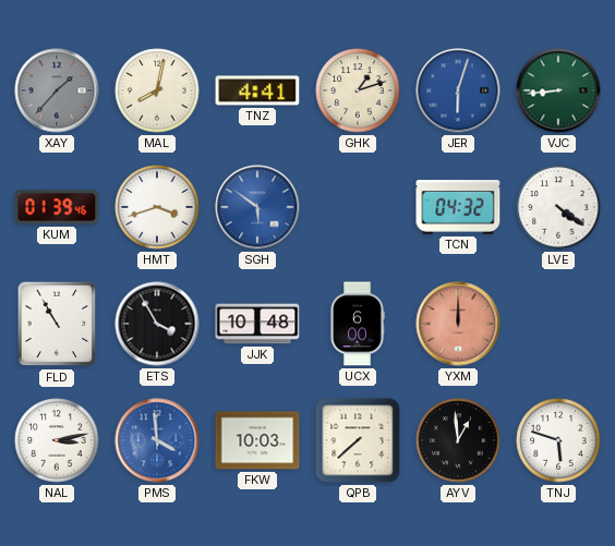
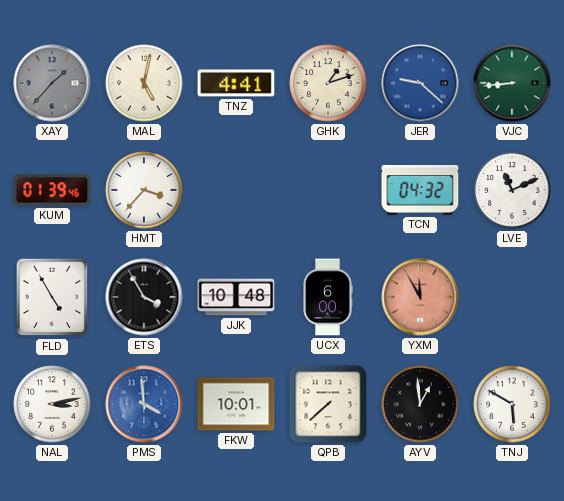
MAL: 8:02 -> 5:02
JER: 6:03 -> 9:22
HMT: 3:42 -> 3:37
SGH: 5:51 -> none
LVE: 4:21 -> 11:11
FLD: 10:55 -> 4:55
YXM: 12:00 -> 11:55
FKW: 10:03 -> 10:01
TNJ: 5:48 -> 5:50
